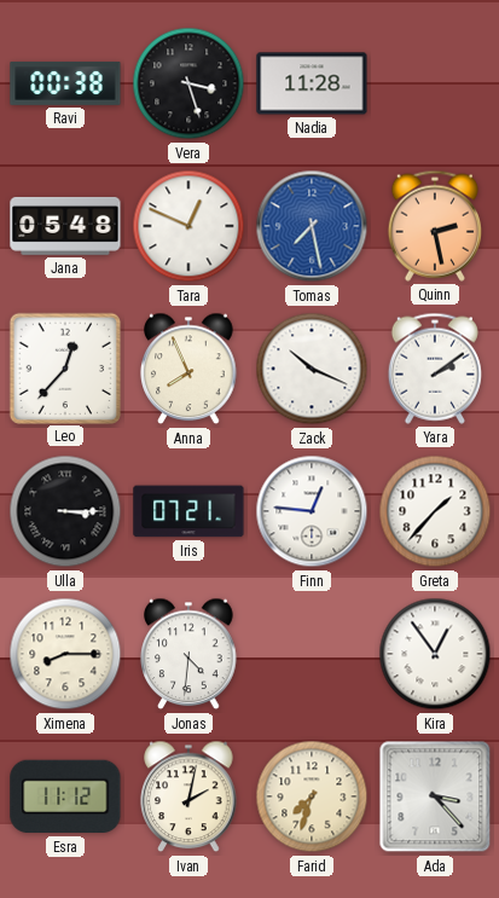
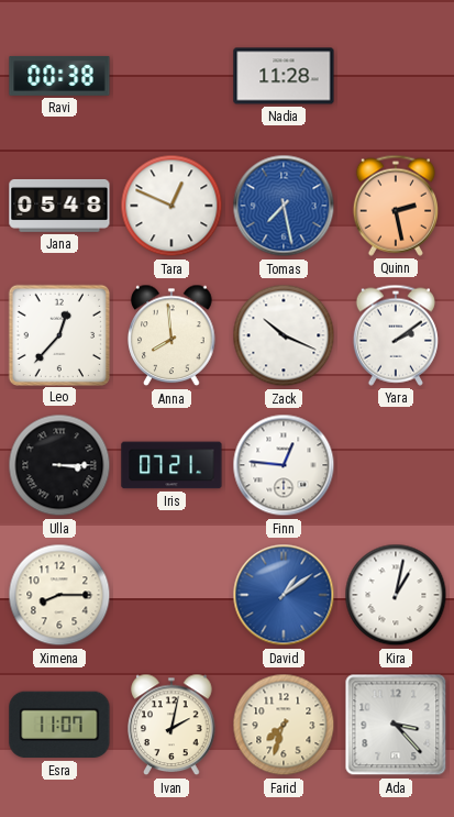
Vera: 3:27 -> none
Anna: 7:56 -> 7:59
Greta: 1:37 -> none
Jonas: 4:31 -> none
David: none -> 1:09
Kira: 12:54 -> 1:02
Esra: 11:12 -> 11:07
